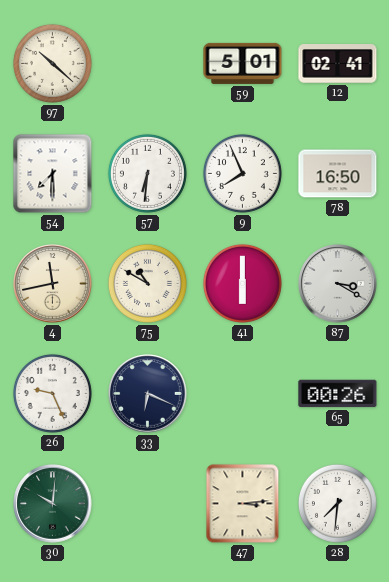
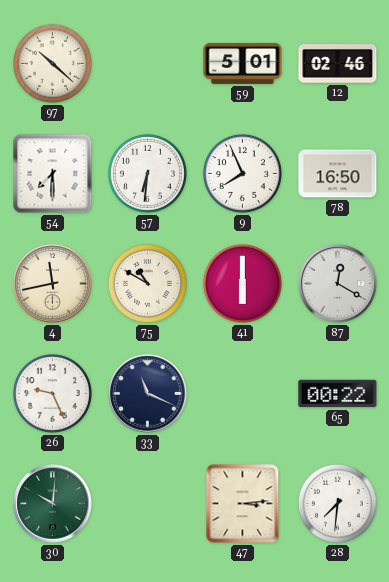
12: 02:41 -> 02:46
87: 3:20 -> 12:20
33: 6:19 -> 11:19
65: 00:26 -> 00:22
